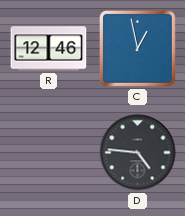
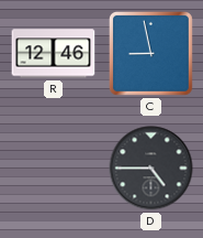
C: 12:58 -> 8:58
D: 4:46 -> 4:45
